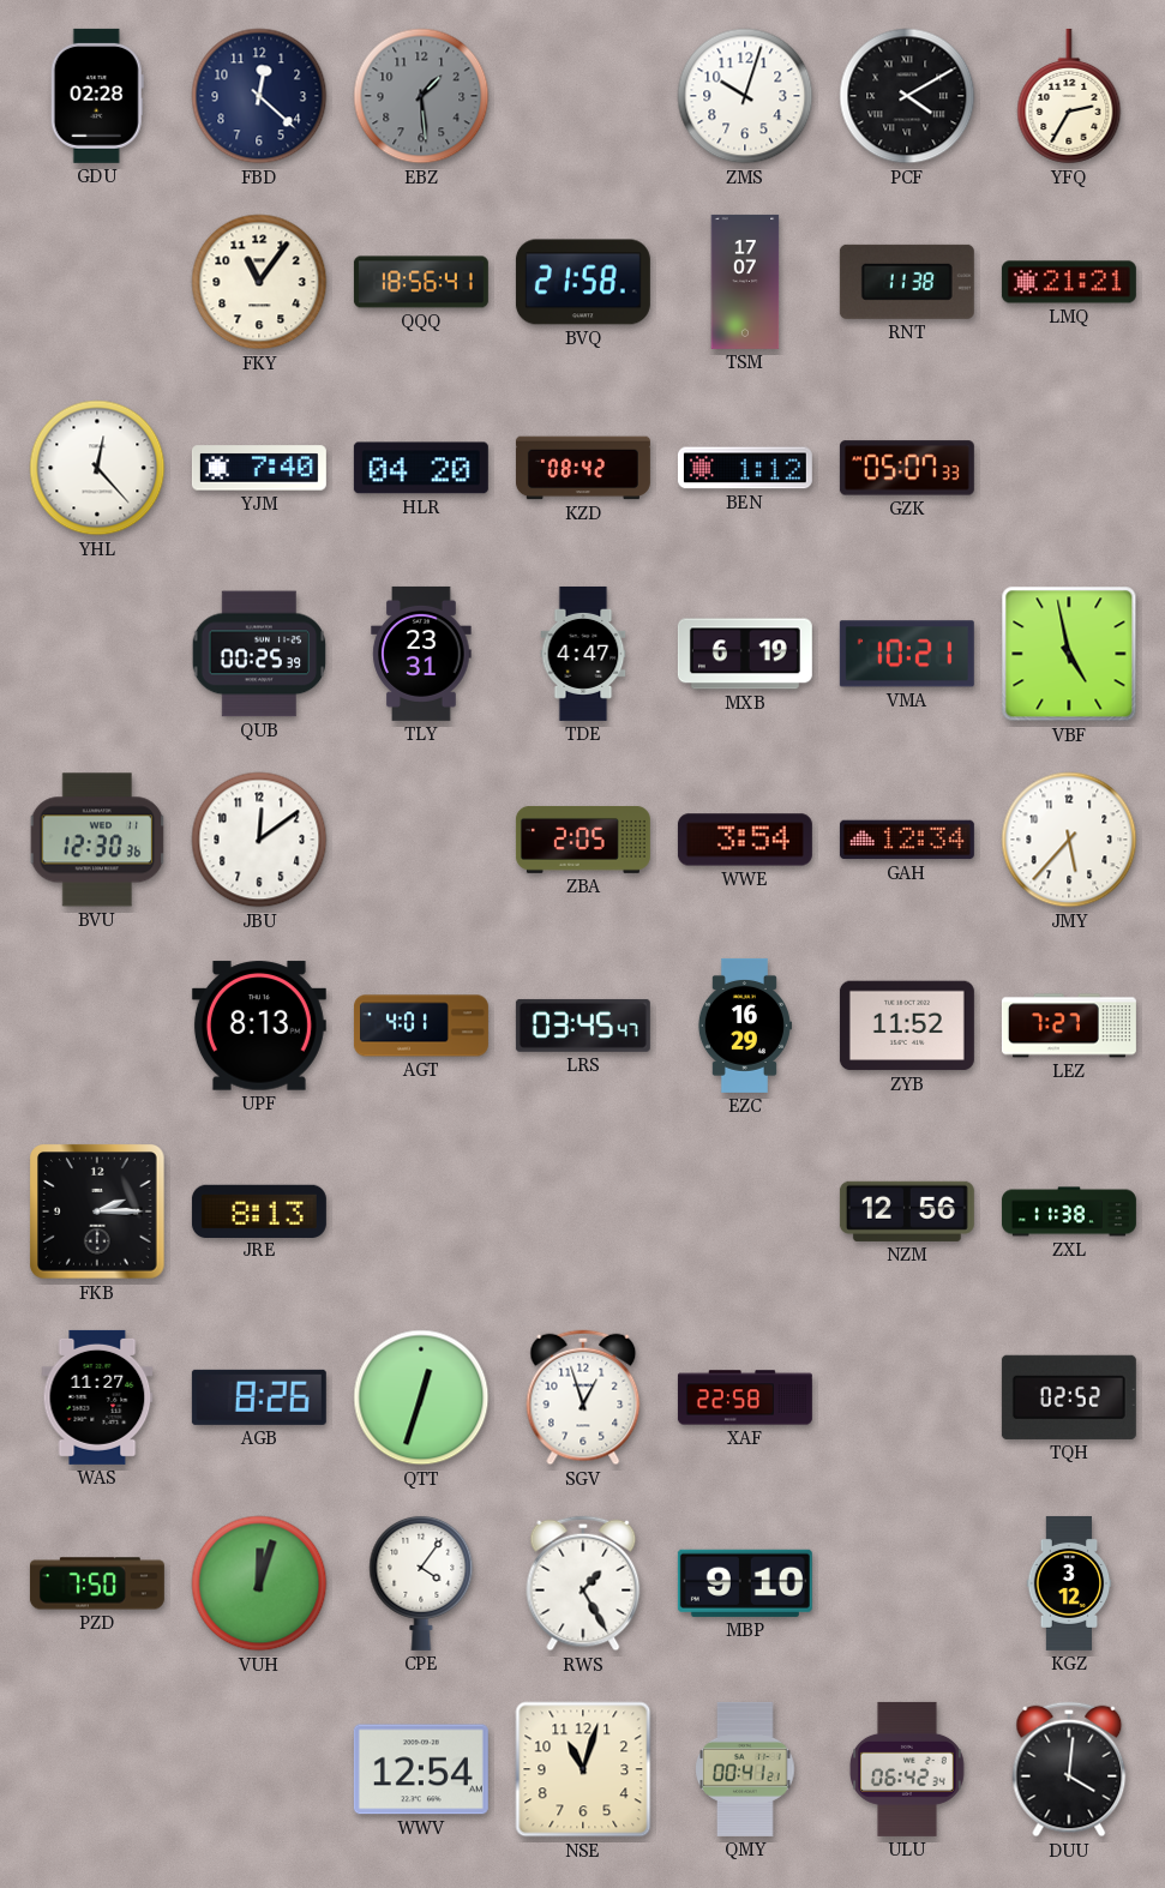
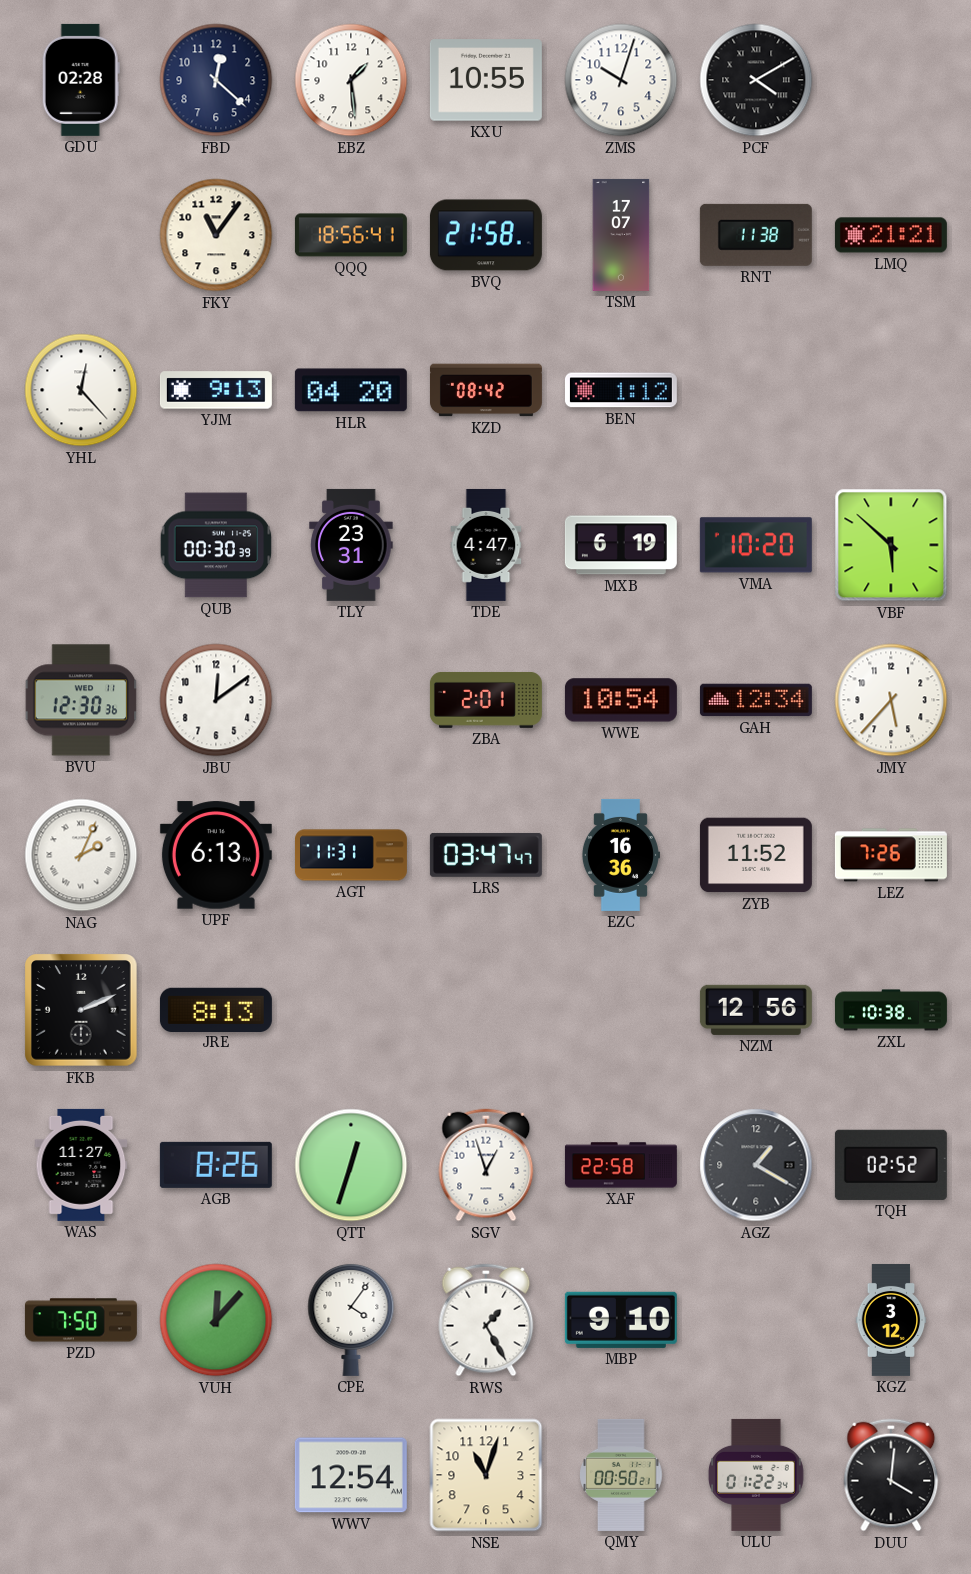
EBZ dial: grey -> white
KXU: none -> 10:55
YFQ: 2:35 -> none
YJM: 7:40 -> 9:13
GZK: 05:07 -> none
QUB: 00:25 -> 00:30
VMA: 10:21 -> 10:20
VBF: 4:58 -> 5:52
ZBA: 2:05 -> 2:01
WWE: 3:54 -> 10:54
NAG: none -> 2:04
UPF: 8:13 -> 6:13
AGT: 4:01 -> 11:31
LRS: 03:45 -> 03:47
EZC: 16:29 -> 16:36
LEZ: 7:27 -> 7:26
FKB: 2:15 -> 2:11
ZXL: 11:38 -> 10:38
AGZ: none -> 1:20
VUH: 12:03 -> 12:07
QMY: 00:41 -> 00:50
ULU: 06:42 -> 01:22
